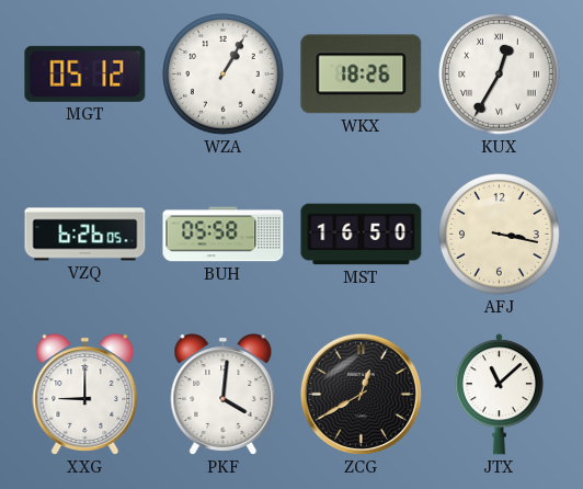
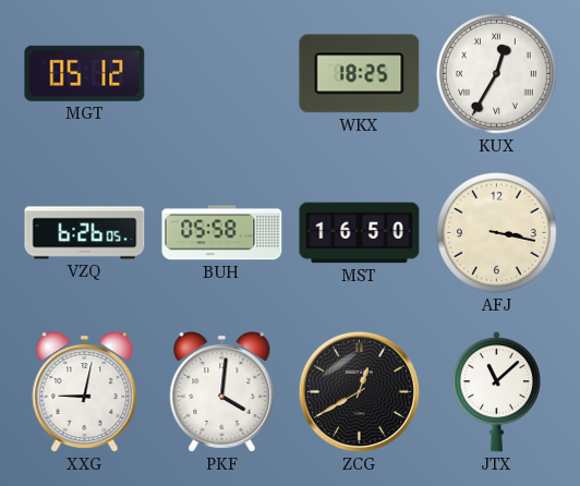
WZA: 1:05 -> none
WKX: 18:26 -> 18:25
XXG: 9:00 -> 9:02
